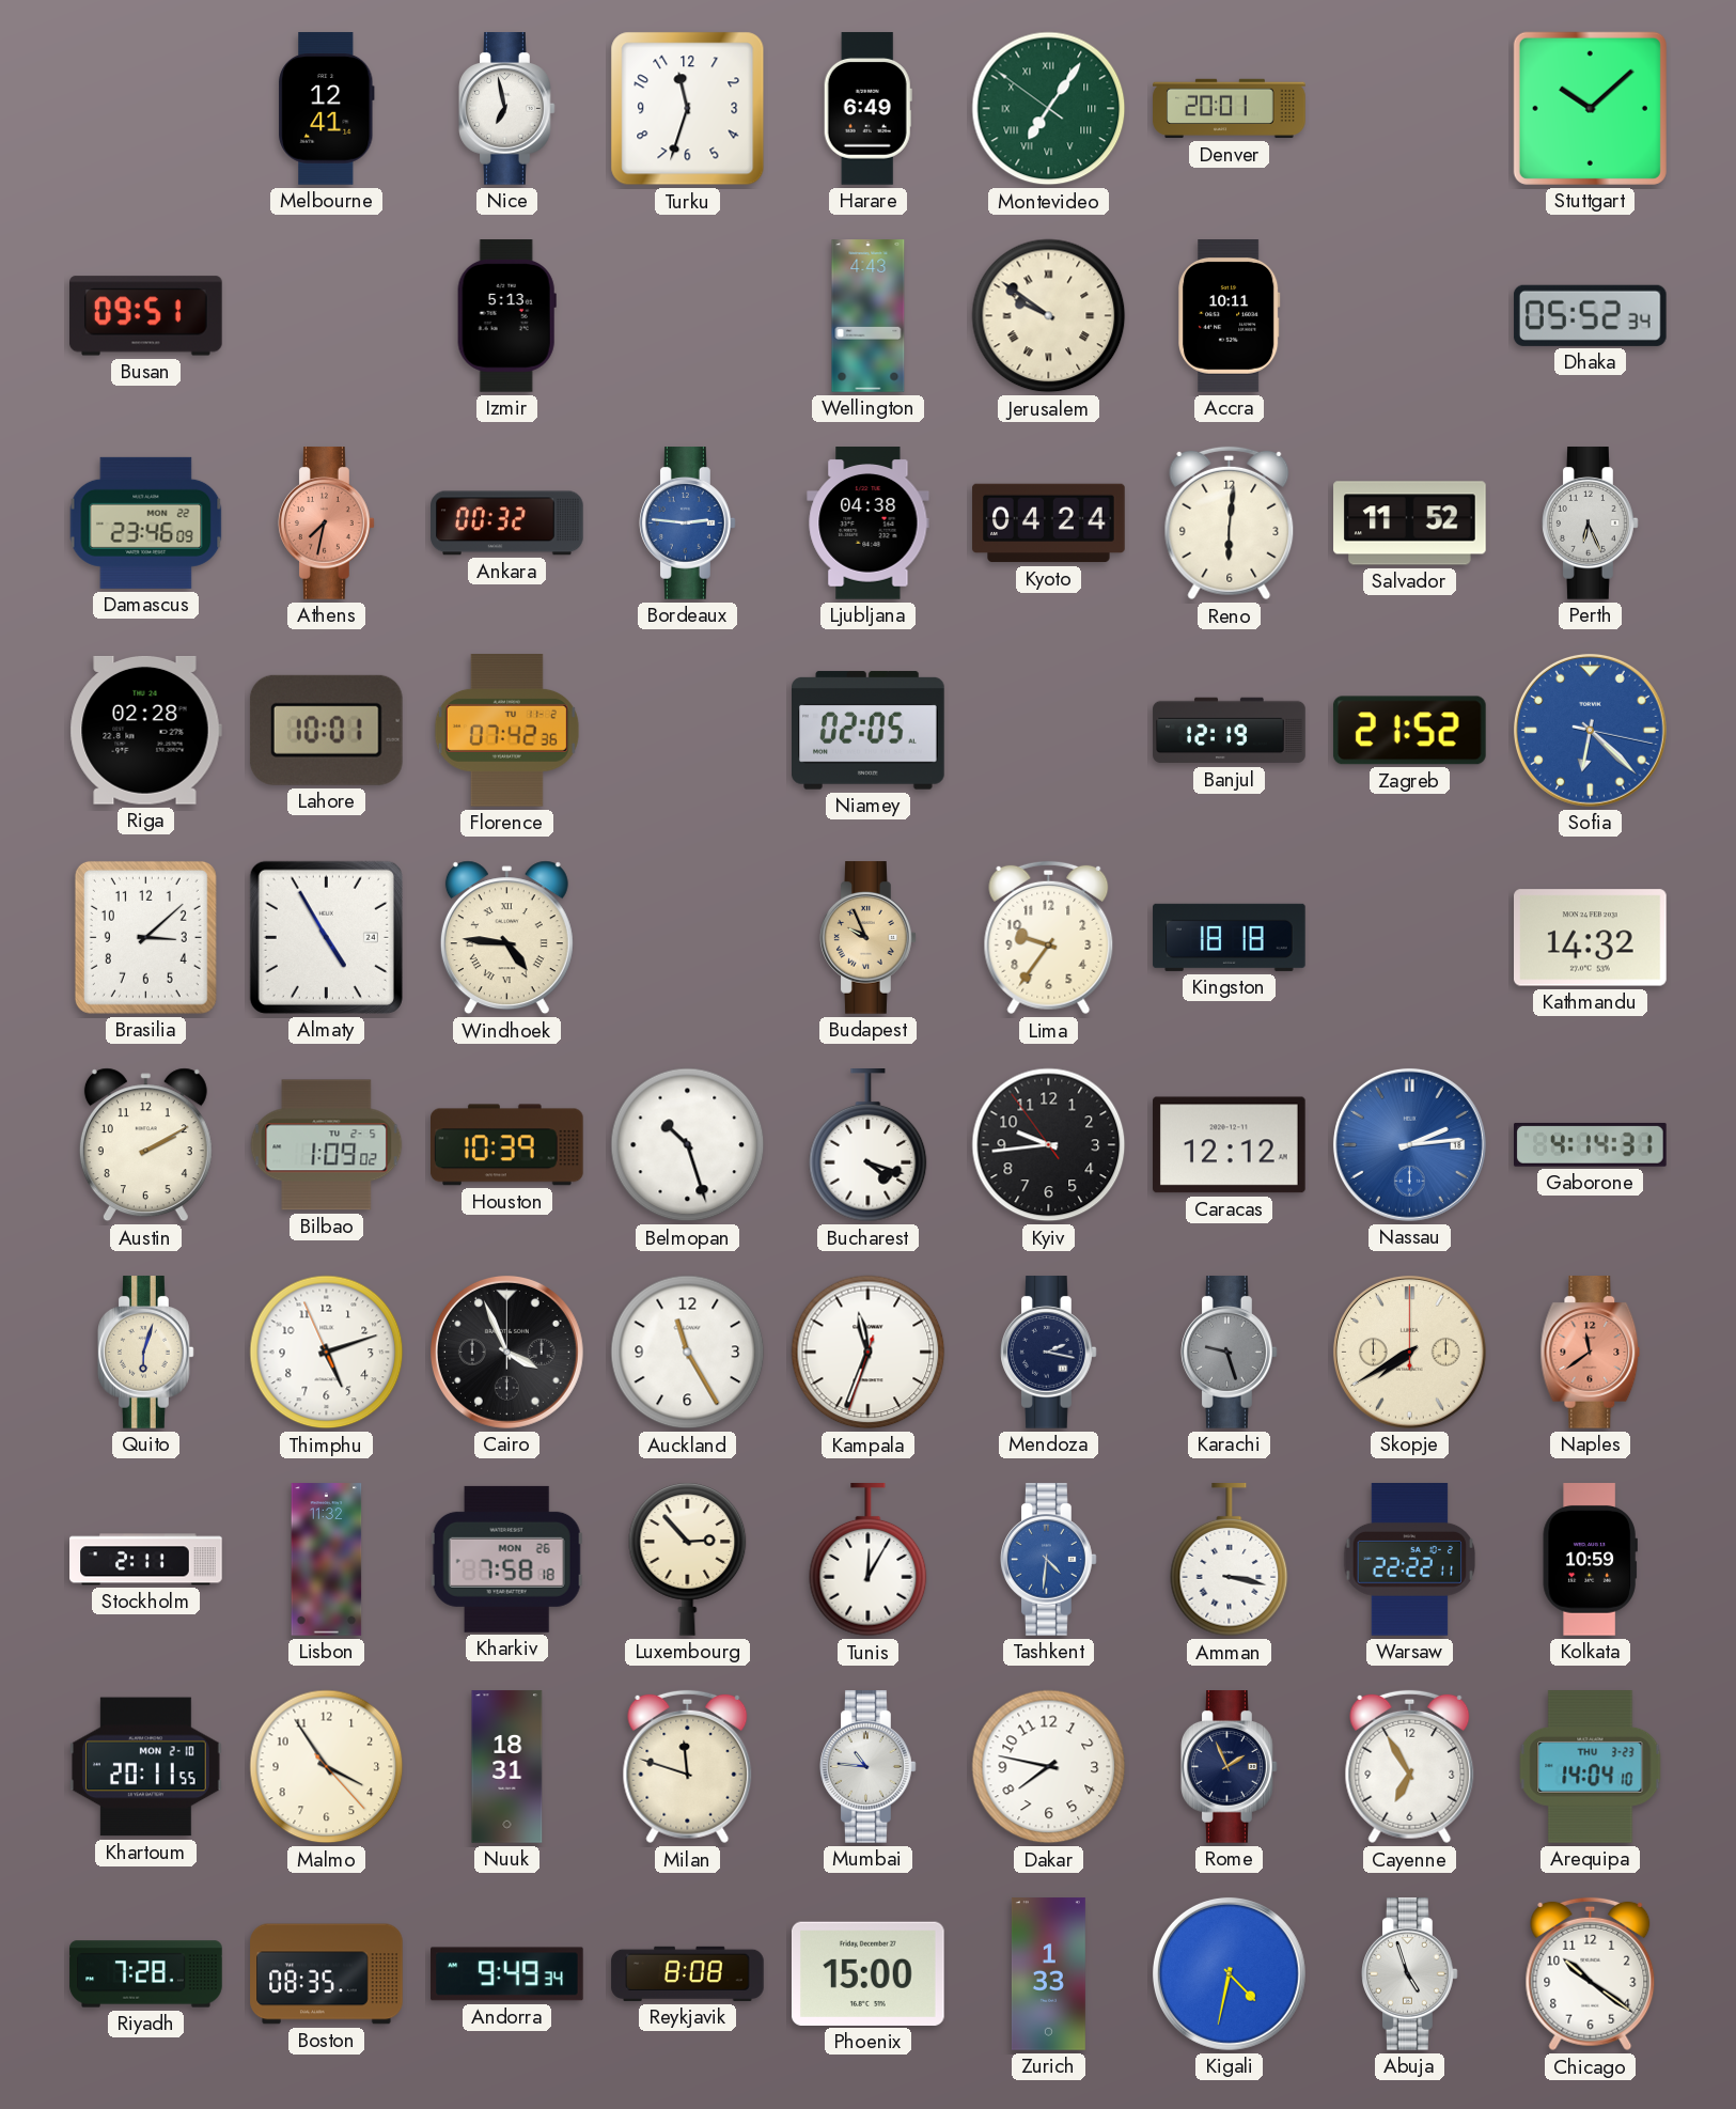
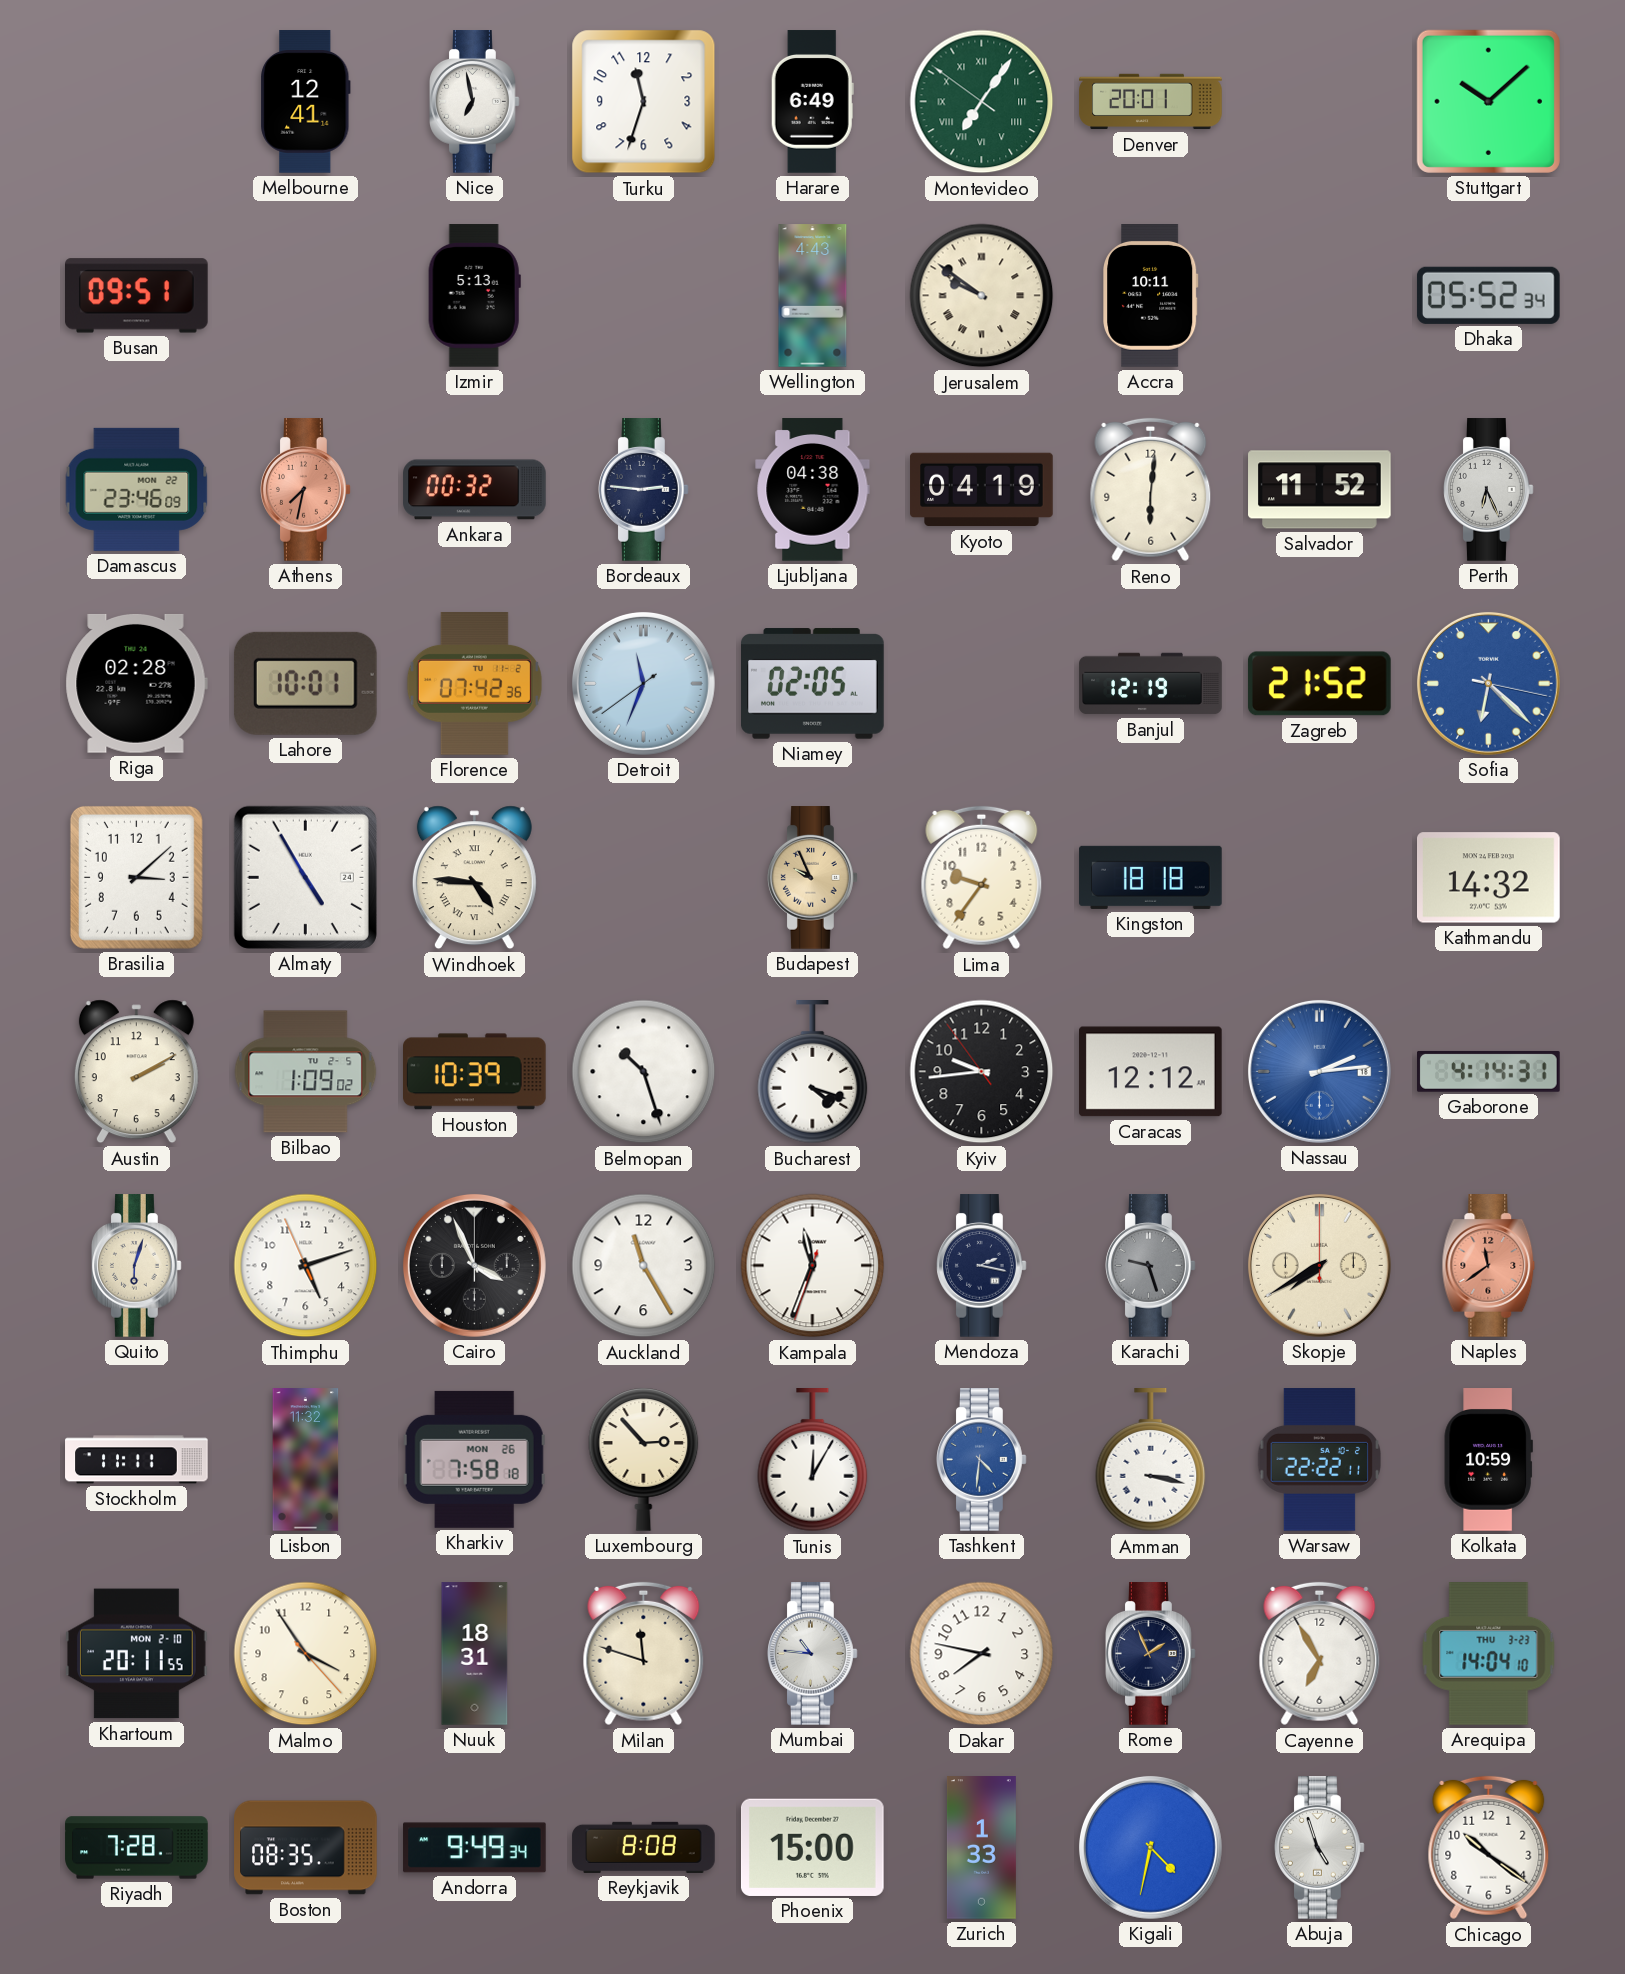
Bordeaux dial: blue -> navy
Kyoto: 04:24 -> 04:19
Detroit: none -> 11:33
Stockholm: 2:11 -> 11:11
